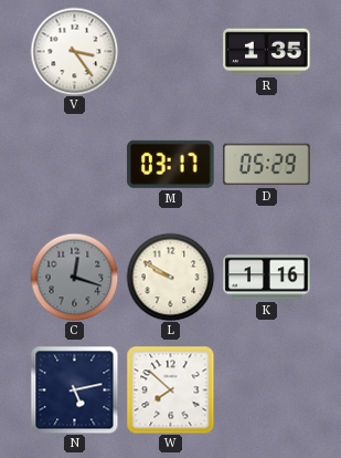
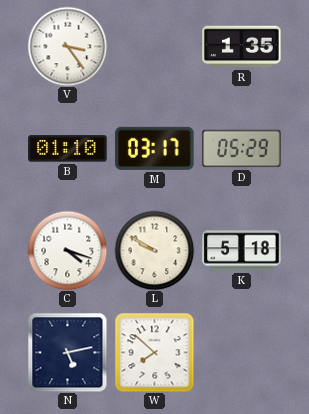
B: none -> 01:10
C: 12:18 -> 4:18
C dial: grey -> white
K: 1:16 -> 5:18
